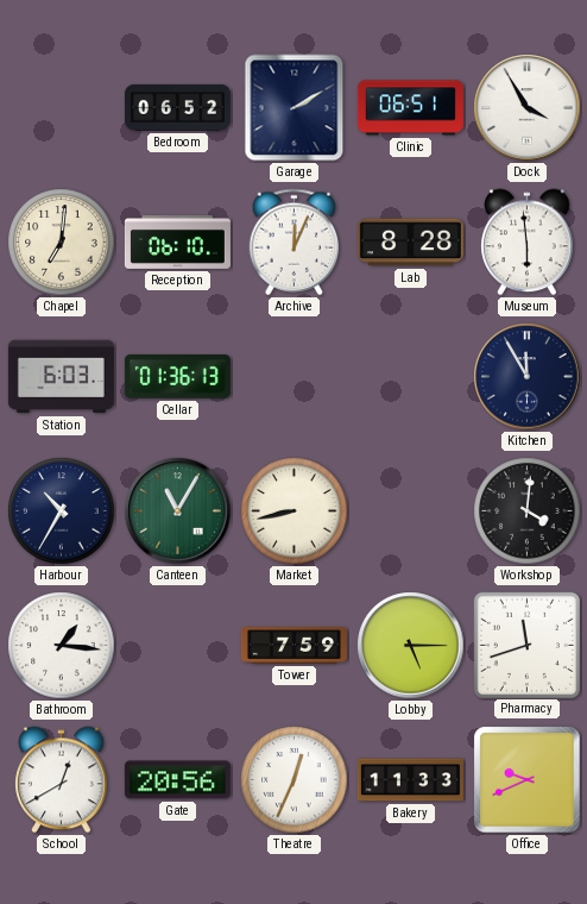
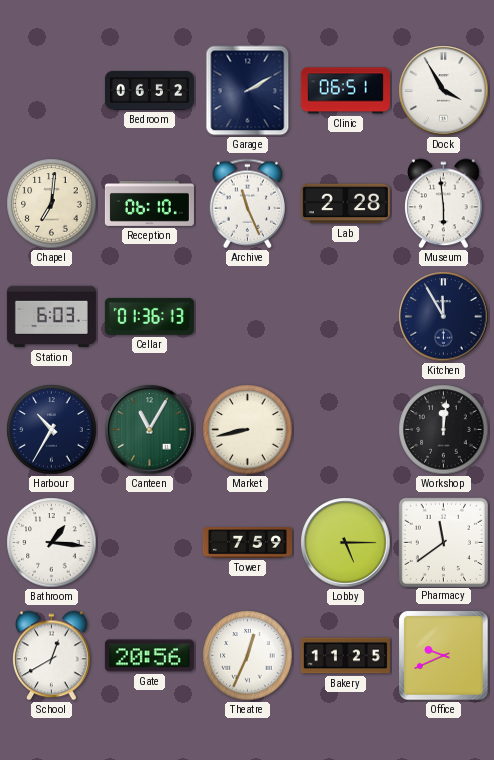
Archive: 12:04 -> 11:26
Lab: 8:28 -> 2:28
Workshop: 4:01 -> 12:01
Pharmacy: 11:42 -> 11:39
Bakery: 11:33 -> 11:25
